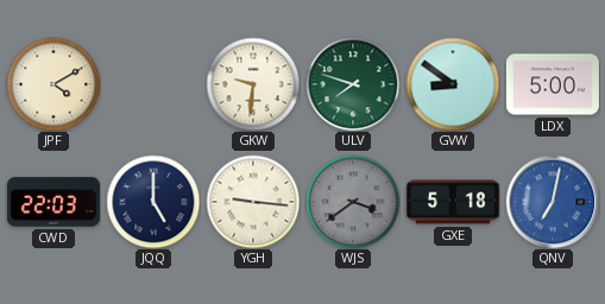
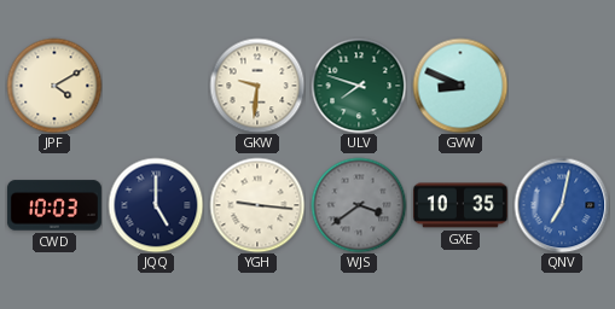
GVW: 8:51 -> 8:49
LDX: 5:00 -> none
CWD: 22:03 -> 10:03
GXE: 5:18 -> 10:35
